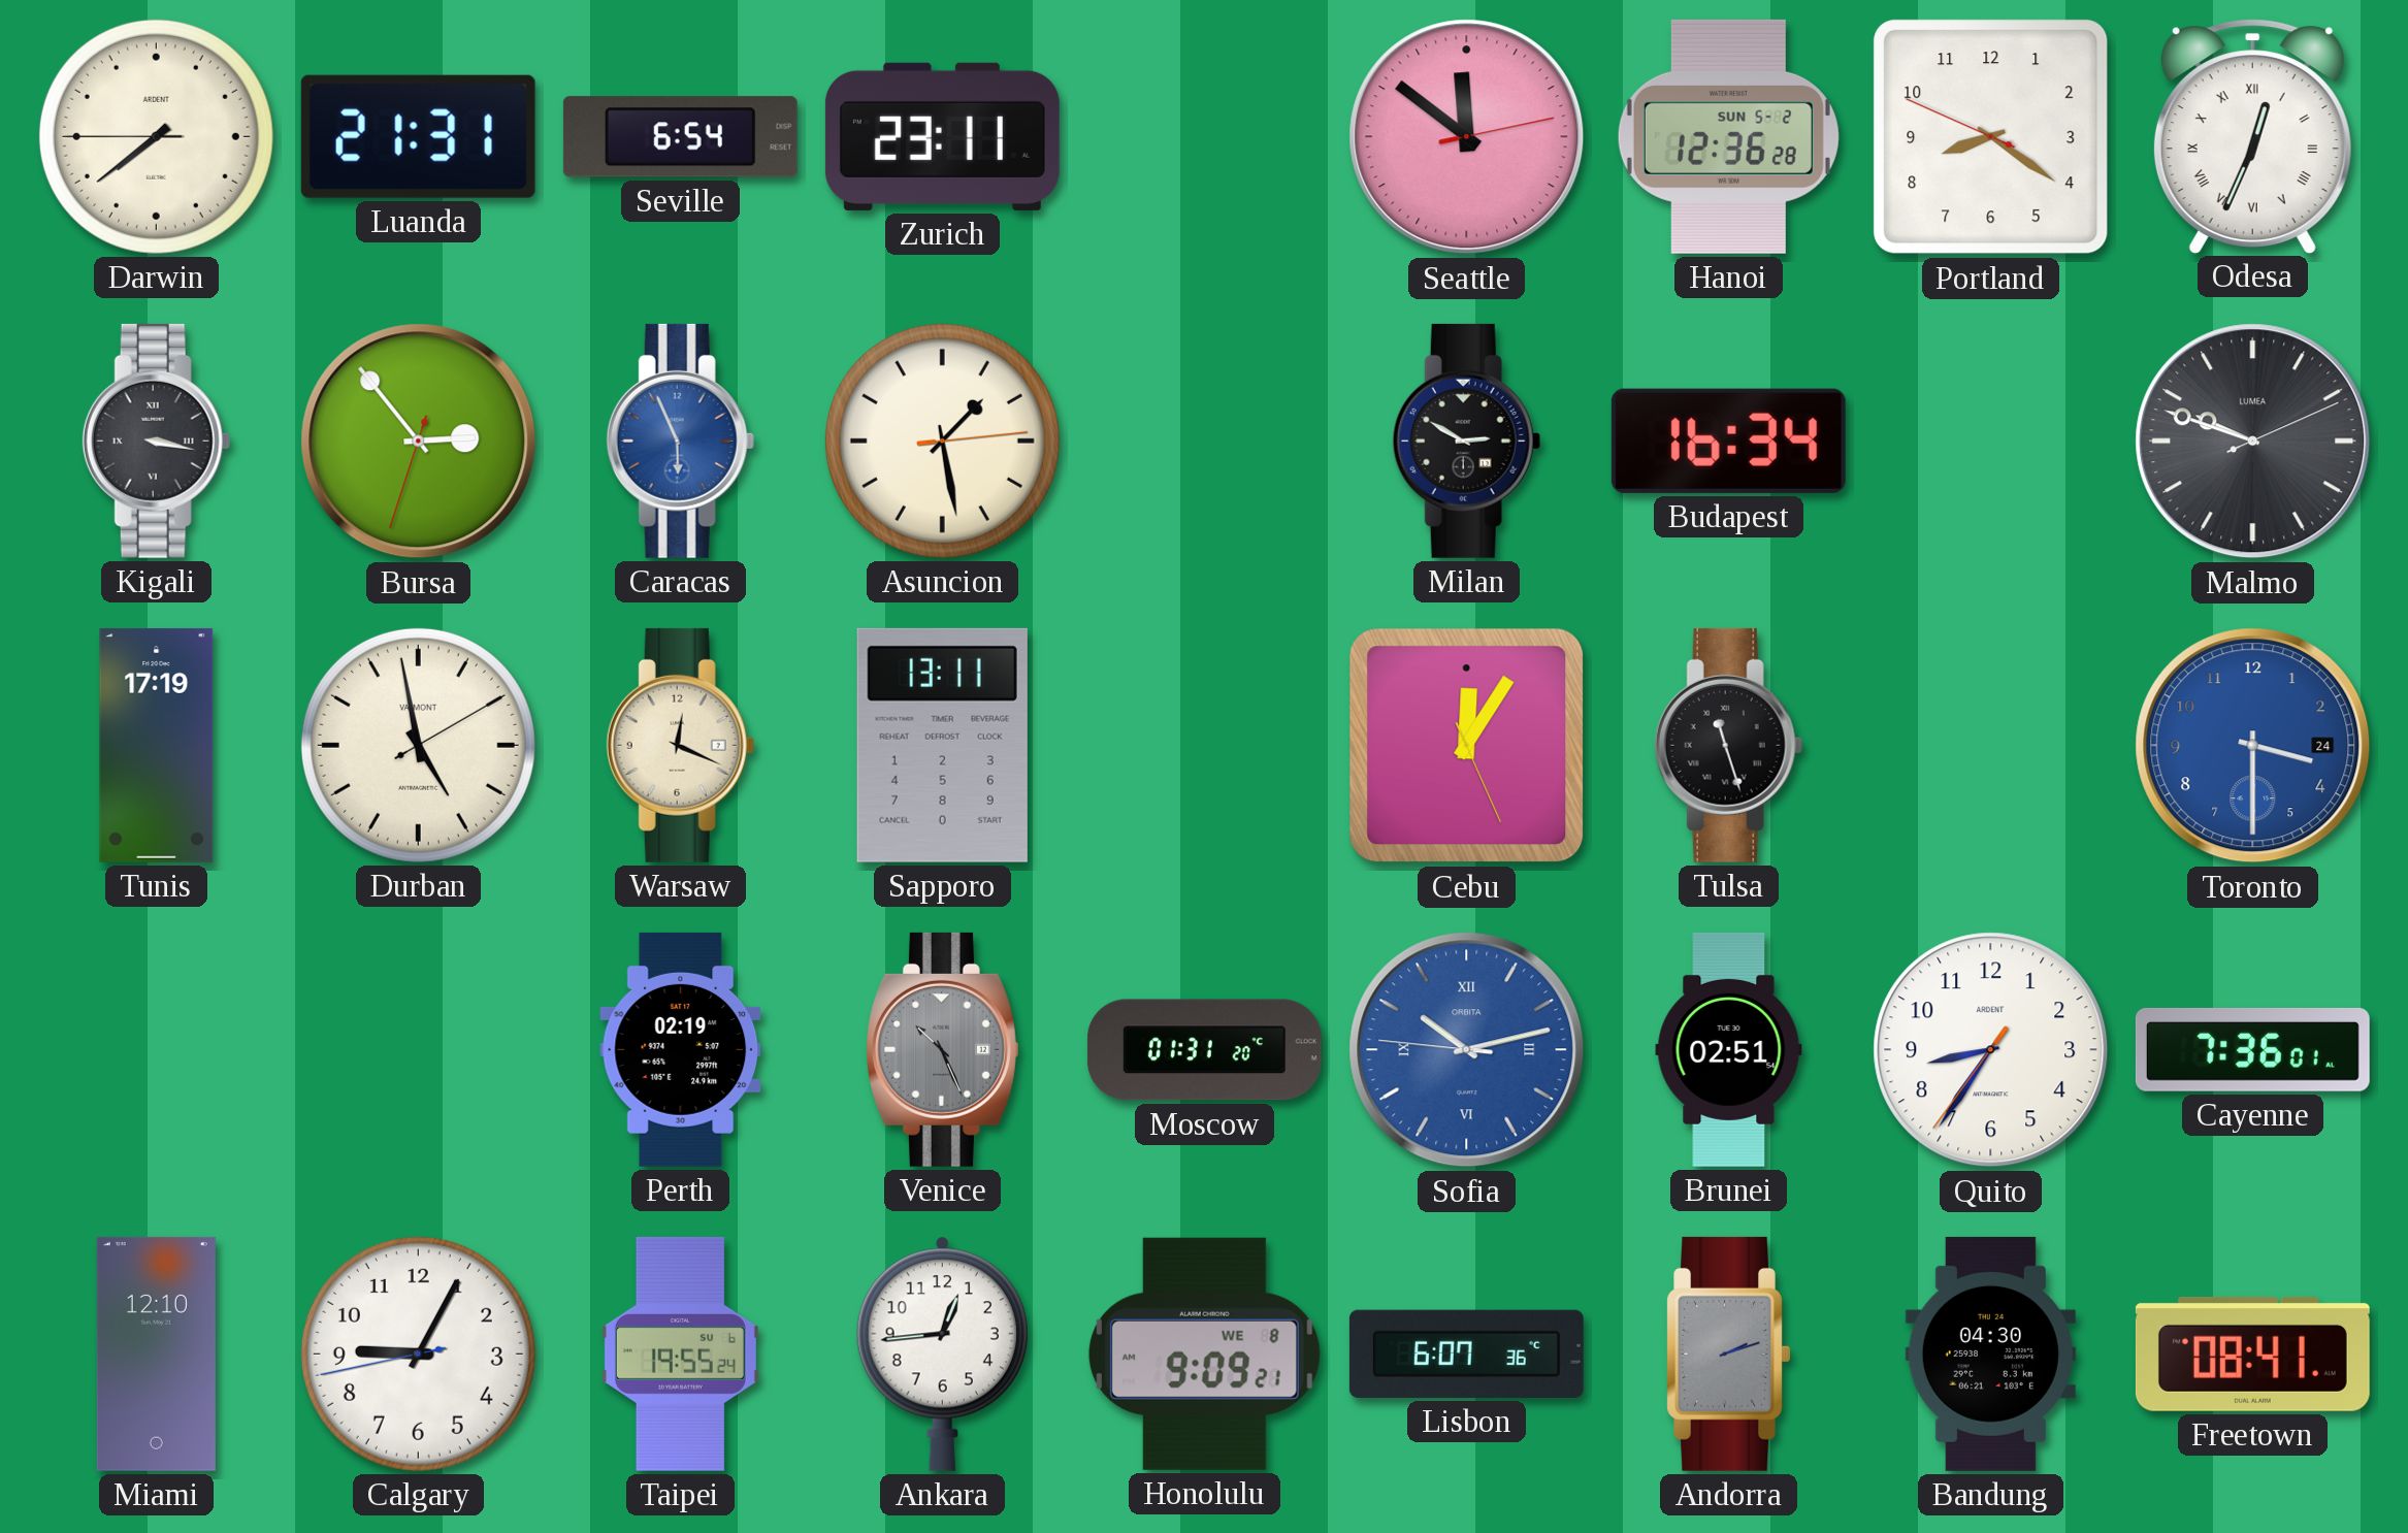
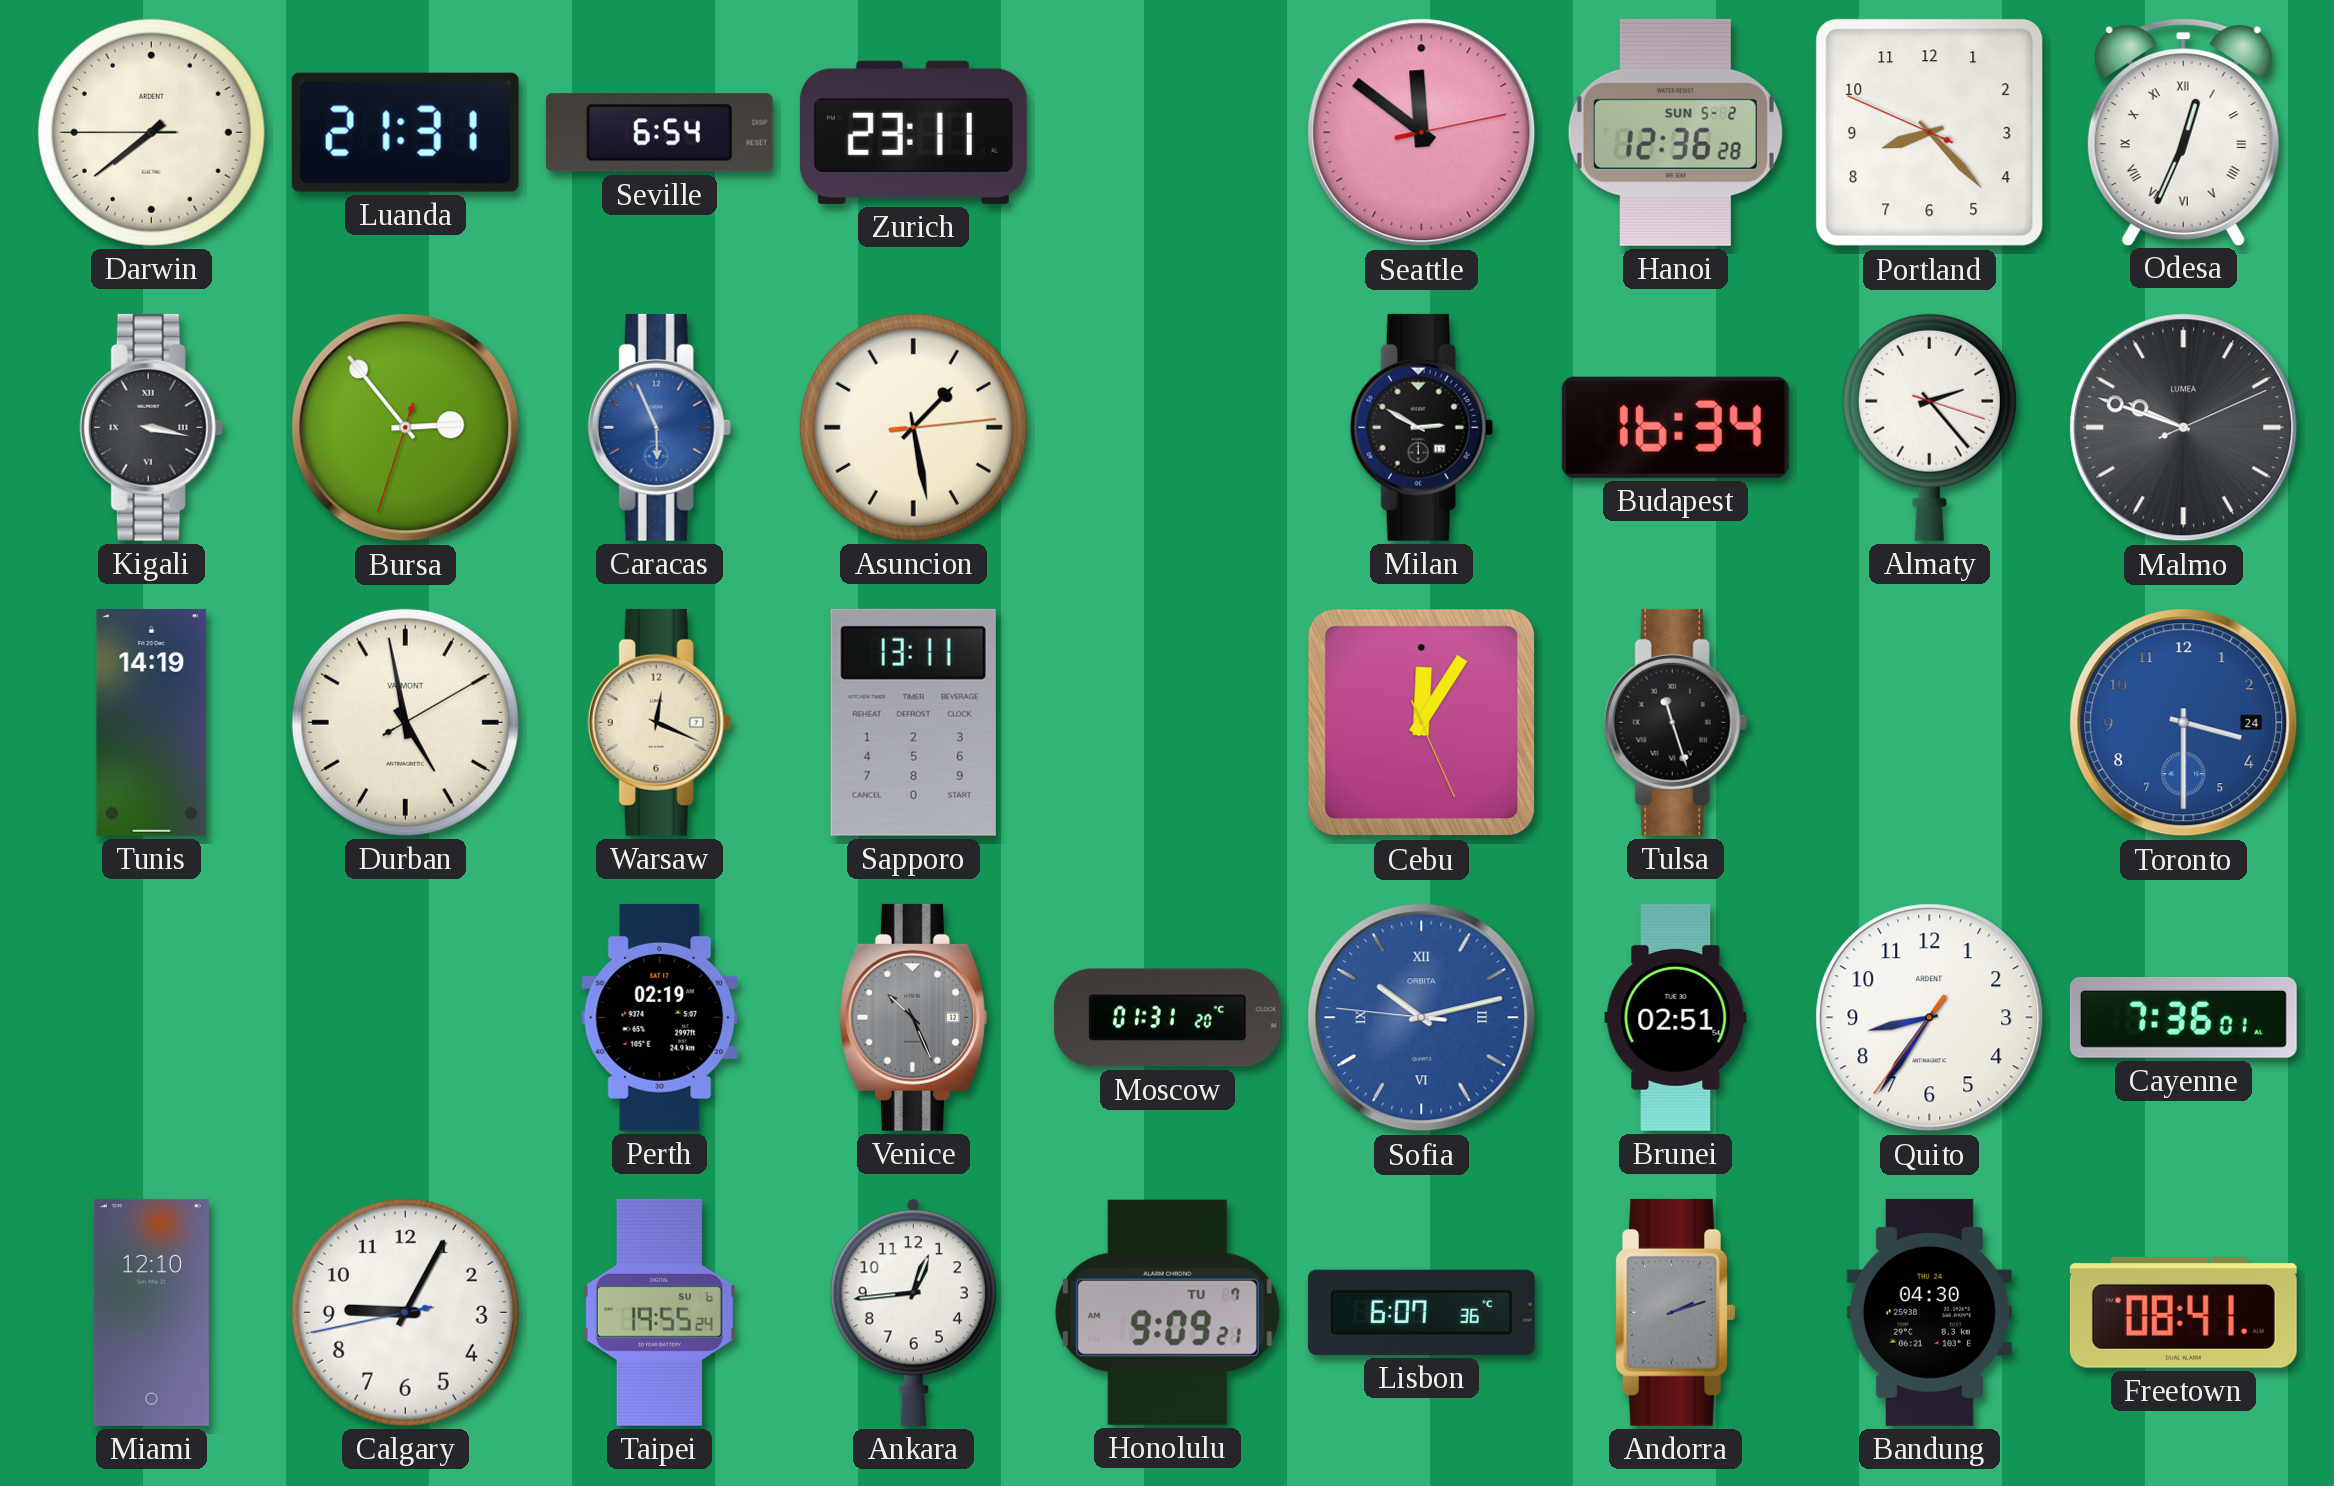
Portland: 8:20 -> 8:22
Almaty: none -> 2:23
Tunis: 17:19 -> 14:19
Honolulu date: WE 8 -> TU 7
